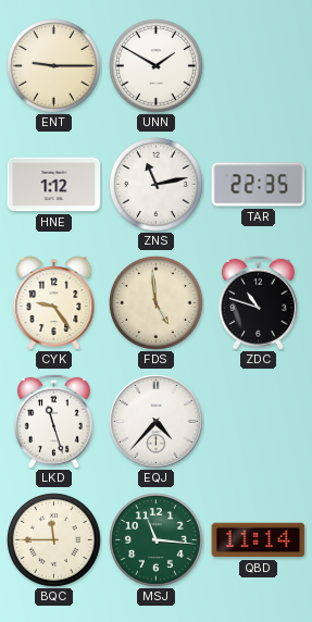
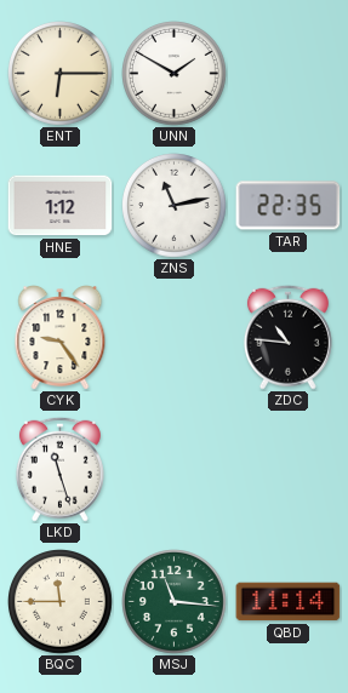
ENT: 9:15 -> 6:15
FDS: 4:59 -> none
ZDC: 10:48 -> 10:46
EQJ: 4:37 -> none
